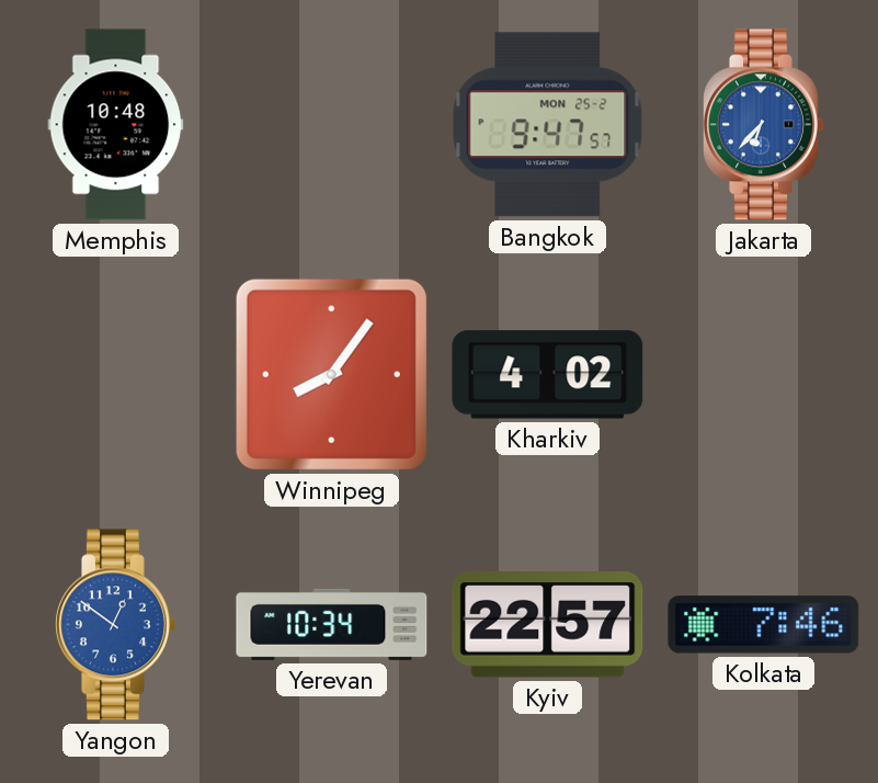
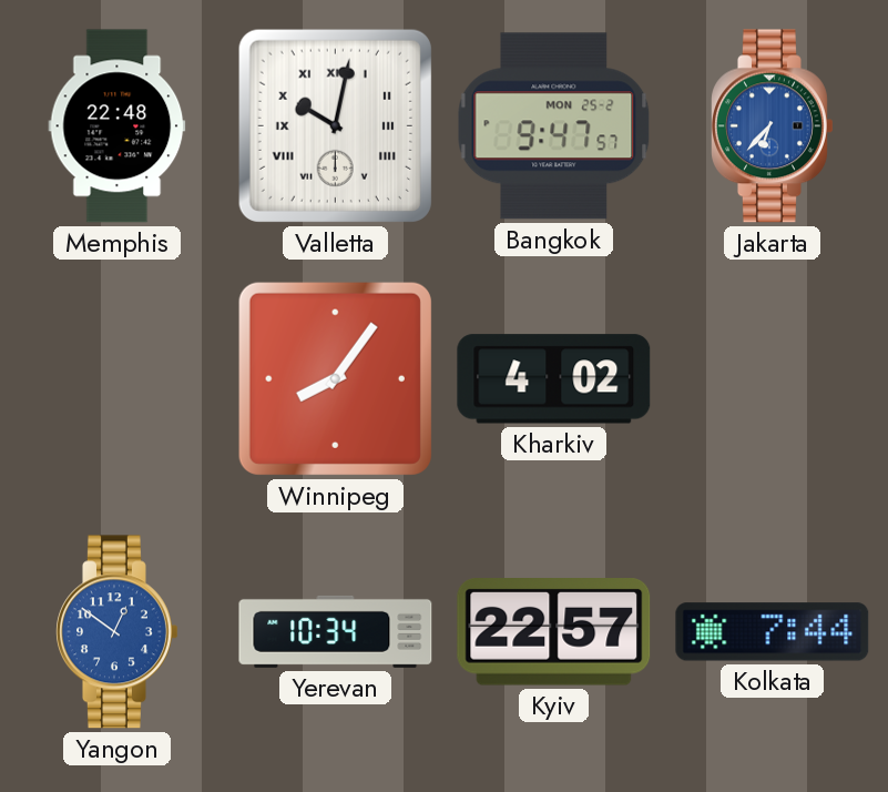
Memphis: 10:48 -> 22:48
Valletta: none -> 10:02
Kolkata: 7:46 -> 7:44
